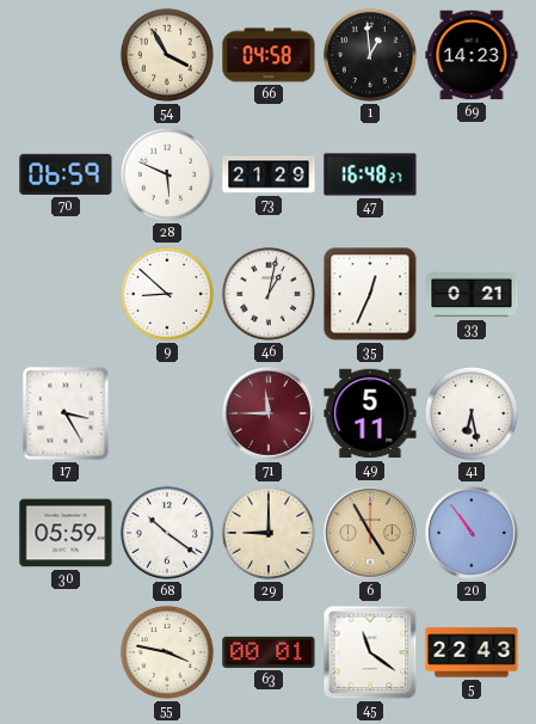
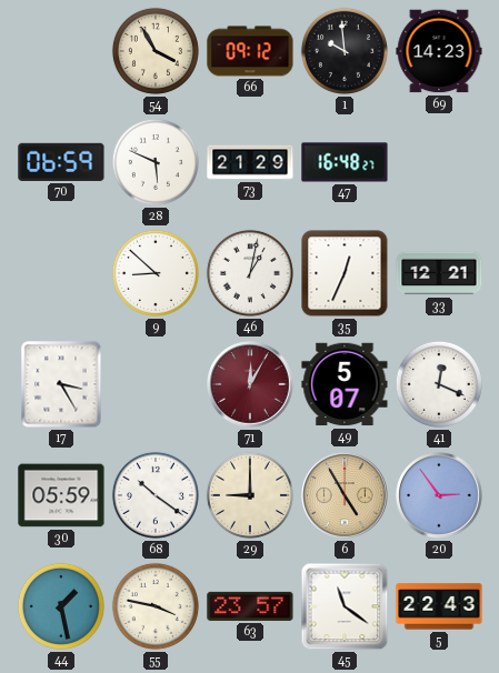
66: 04:58 -> 09:12
1: 12:59 -> 9:59
33: 0:21 -> 12:21
71: 11:45 -> 12:05
49: 5:11 -> 5:07
41: 6:28 -> 12:19
20: 10:54 -> 2:54
44: none -> 1:28
63: 00:01 -> 23:57
